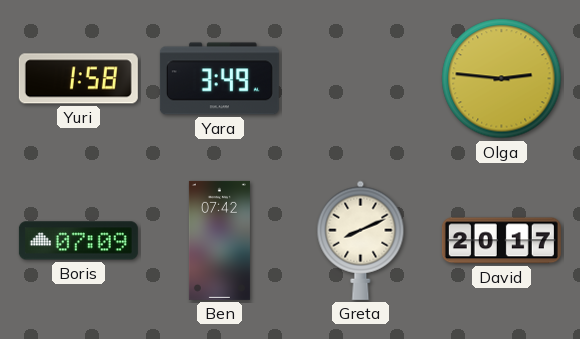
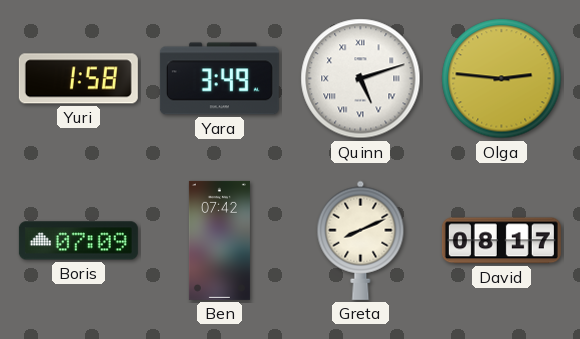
Quinn: none -> 5:12
David: 20:17 -> 08:17
